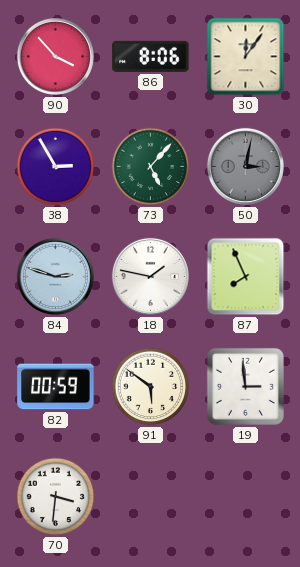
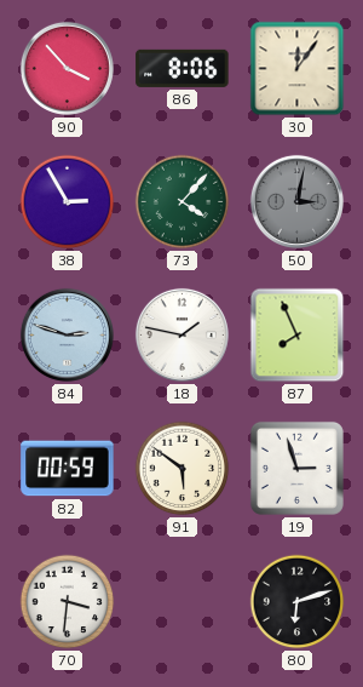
73: 5:07 -> 4:07
19: 2:59 -> 2:57
80: none -> 6:12
